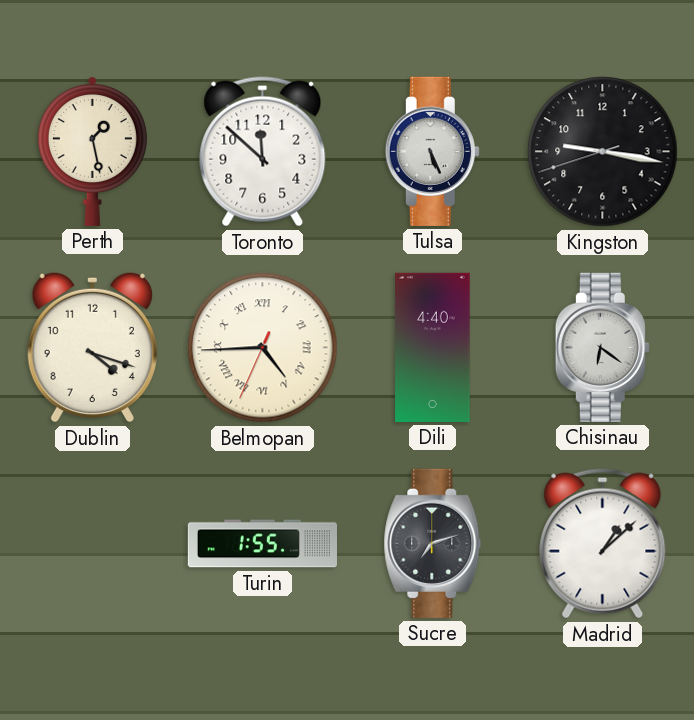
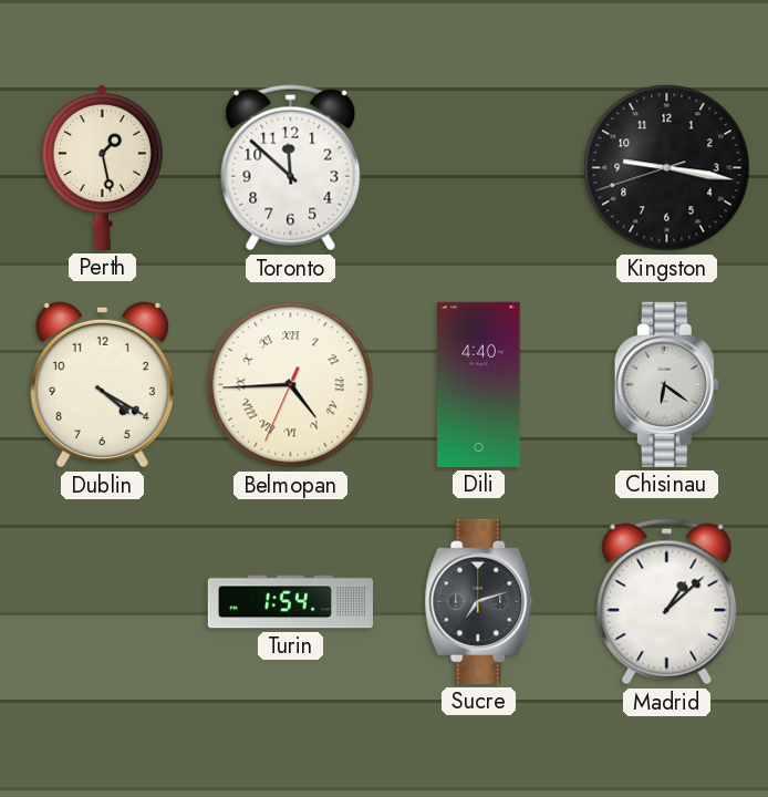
Tulsa: 5:26 -> none
Dublin: 4:18 -> 4:20
Turin: 1:55 -> 1:54
